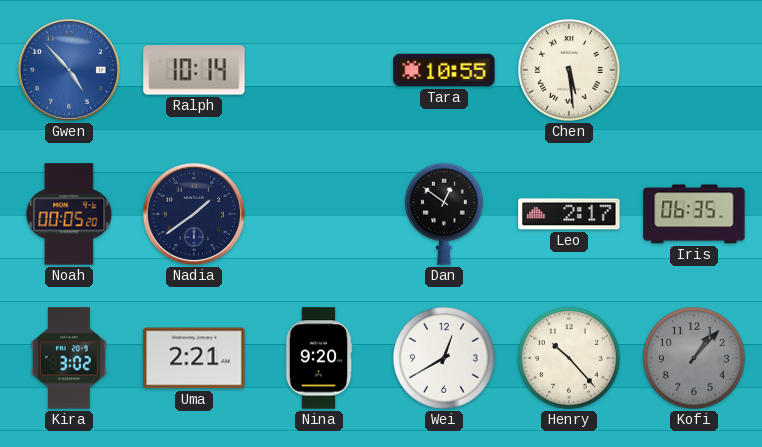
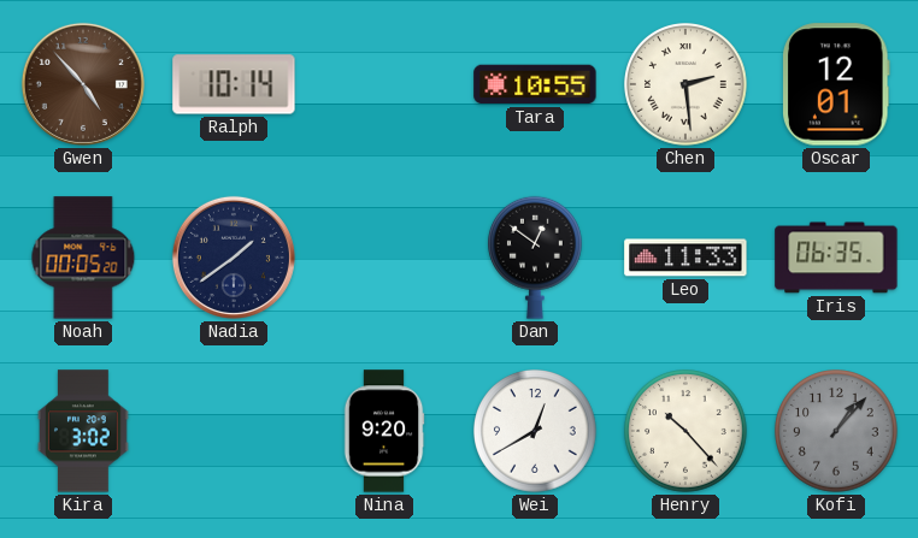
Gwen dial: blue -> brown
Chen: 5:29 -> 2:29
Oscar: none -> 12:01
Leo: 2:17 -> 11:33
Uma: 2:21 -> none
